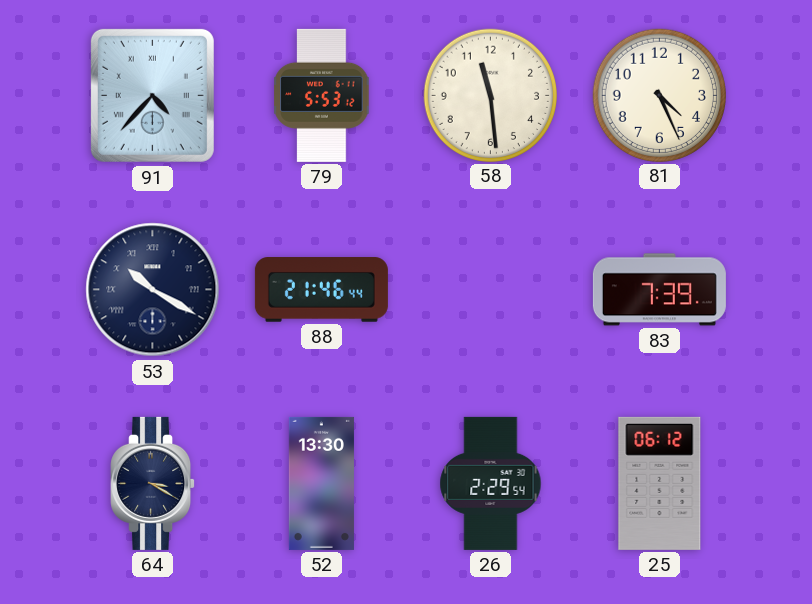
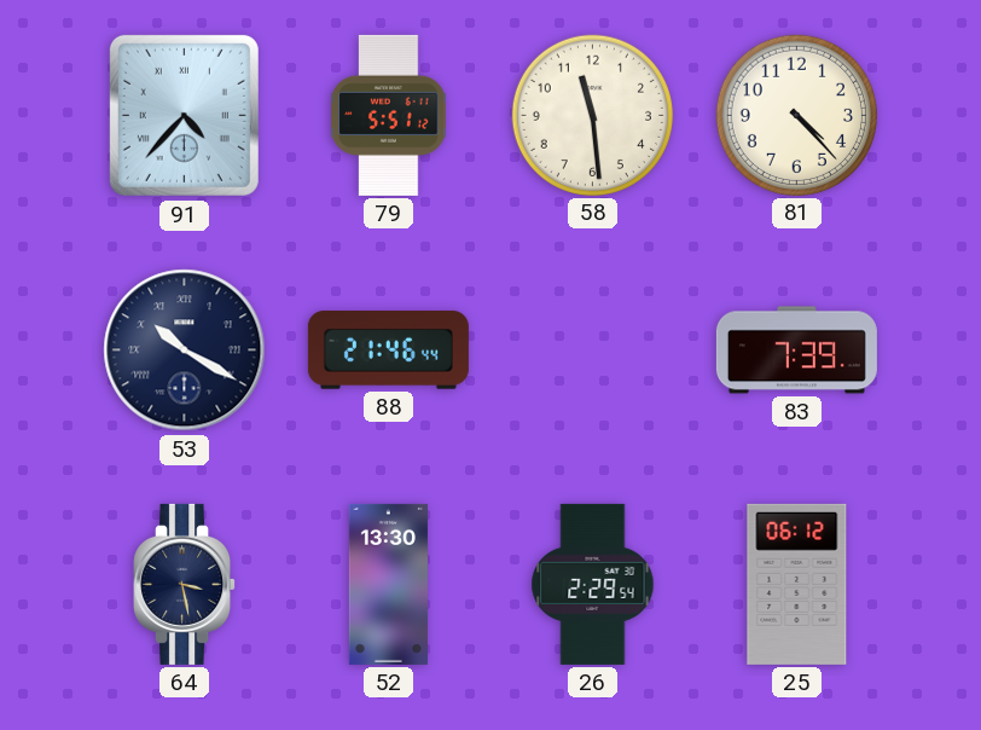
79: 5:53 -> 5:51
81: 4:26 -> 4:23
64: 3:20 -> 3:28
